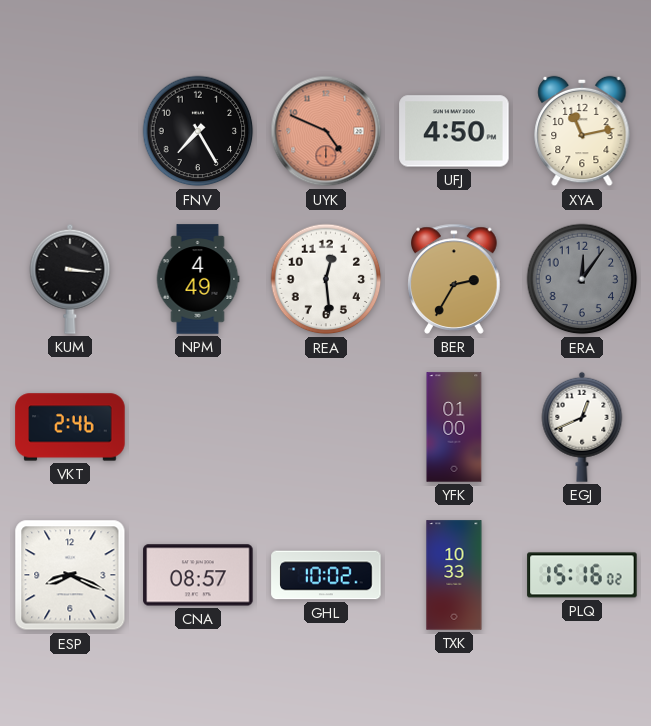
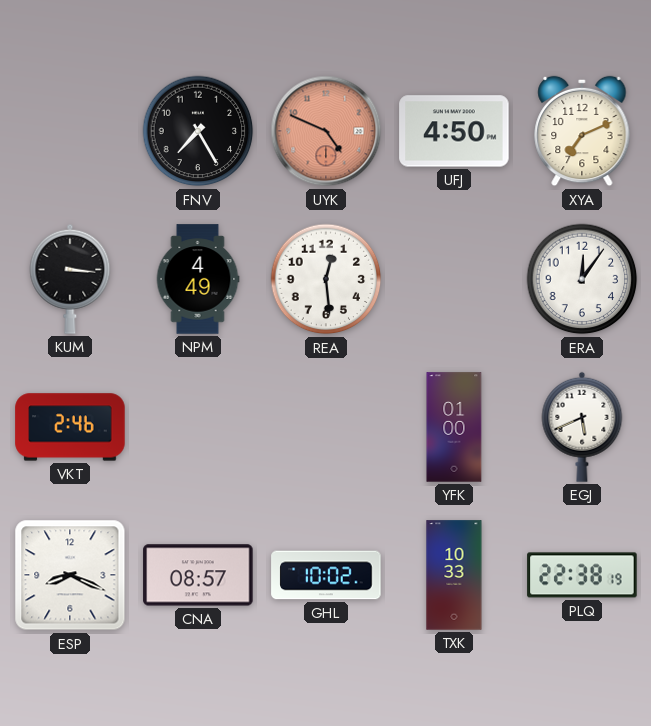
XYA: 11:13 -> 7:11
BER: 2:35 -> none
ERA dial: grey -> white
EGJ: 12:41 -> 5:41
PLQ: 15:16 -> 22:38
